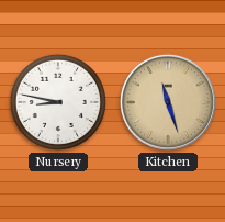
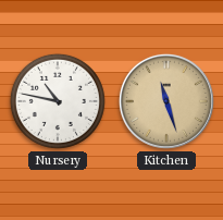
Nursery: 8:47 -> 10:47
